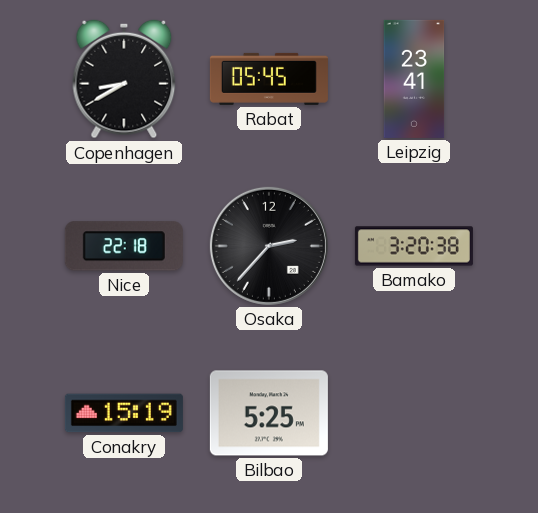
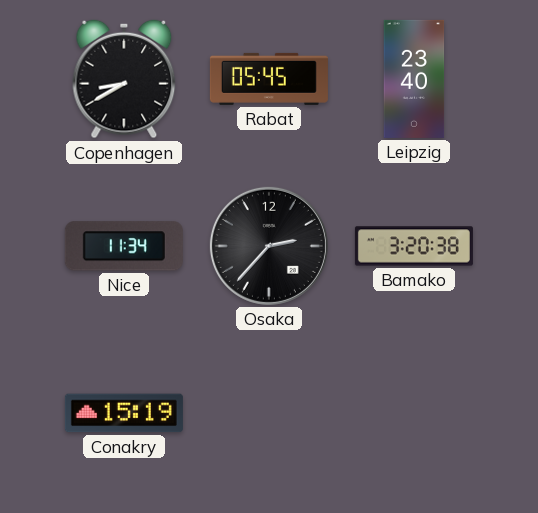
Leipzig: 23:41 -> 23:40
Nice: 22:18 -> 11:34
Bilbao: 5:25 -> none
